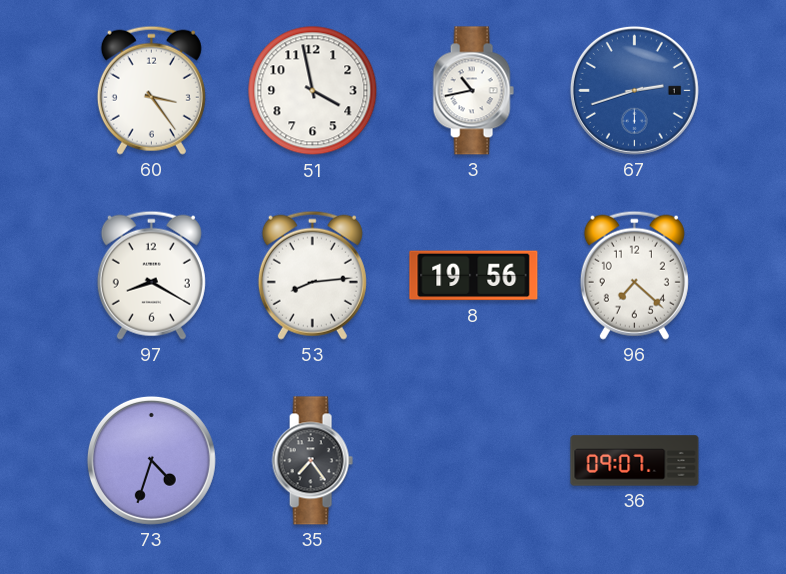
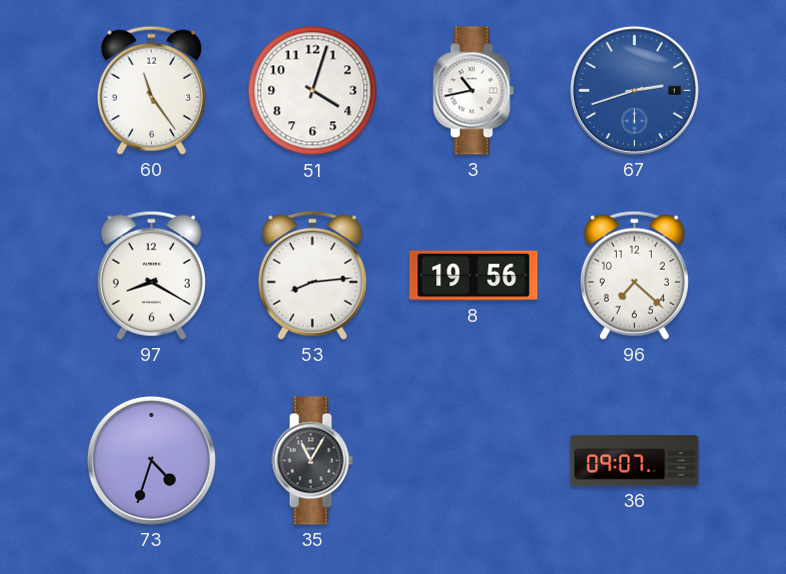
60: 3:24 -> 11:24
51: 3:58 -> 4:03
35: 7:24 -> 11:05
